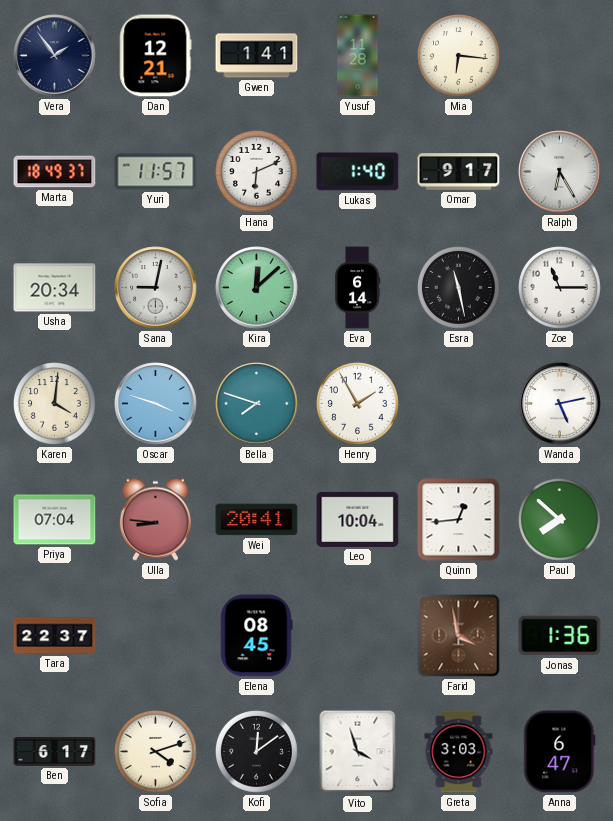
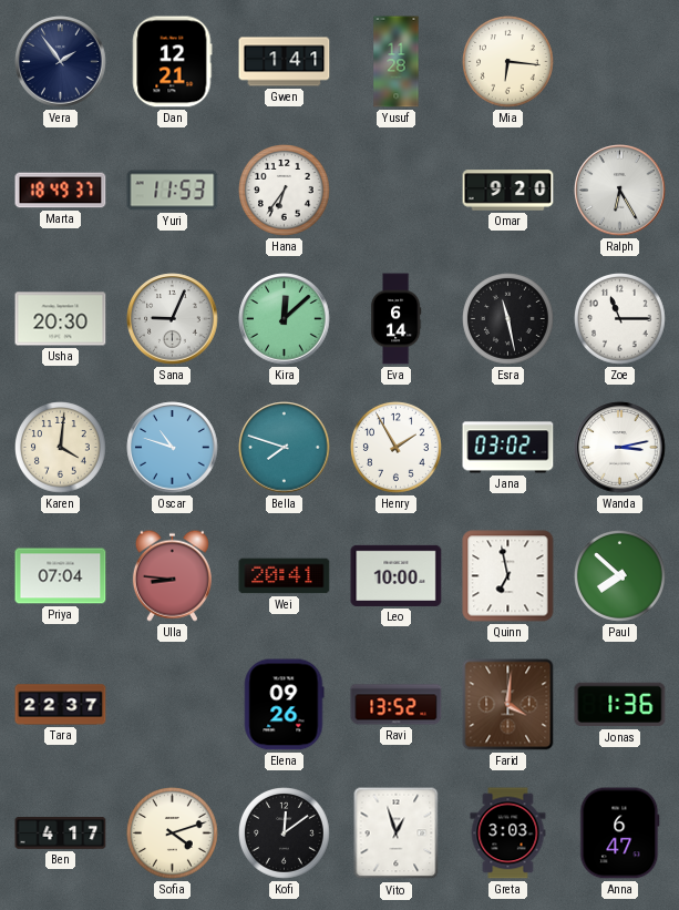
Yuri: 11:57 -> 11:53
Hana: 6:11 -> 6:36
Lukas: 1:40 -> none
Omar: 9:17 -> 9:20
Usha: 20:34 -> 20:30
Sana: 9:02 -> 9:04
Oscar: 3:48 -> 10:48
Jana: none -> 03:02
Wanda: 5:13 -> 3:13
Leo: 10:04 -> 10:00
Quinn: 12:44 -> 6:58
Elena: 08:45 -> 09:26
Ravi: none -> 13:52
Farid: 3:58 -> 4:01
Ben: 6:17 -> 4:17
Vito: 3:57 -> 12:57
